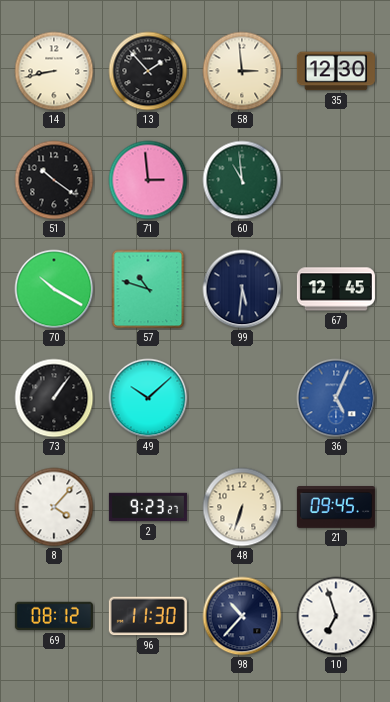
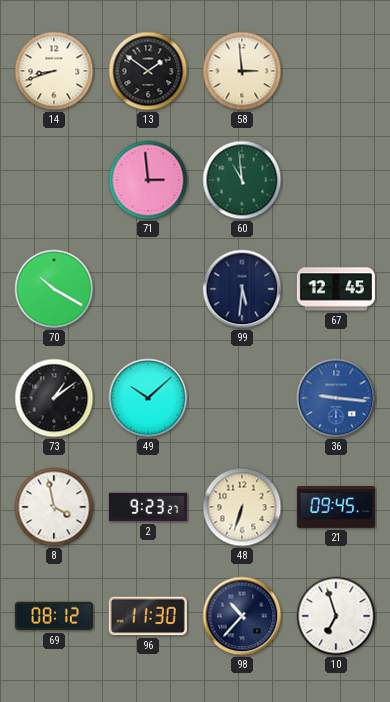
14: 8:43 -> 8:42
13: 1:53 -> 1:51
35: 12:30 -> none
51: 10:21 -> none
57: 10:48 -> none
73: 1:06 -> 1:09
36: 5:04 -> 9:16
8: 4:07 -> 3:58
